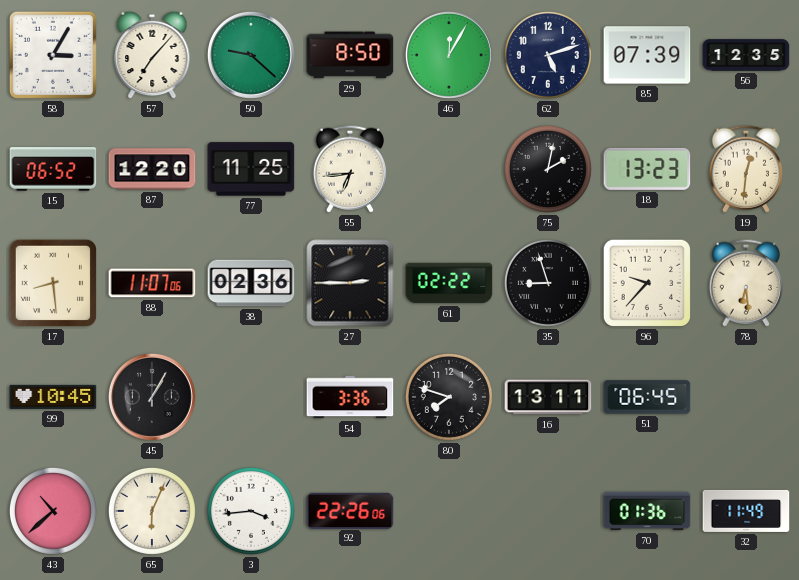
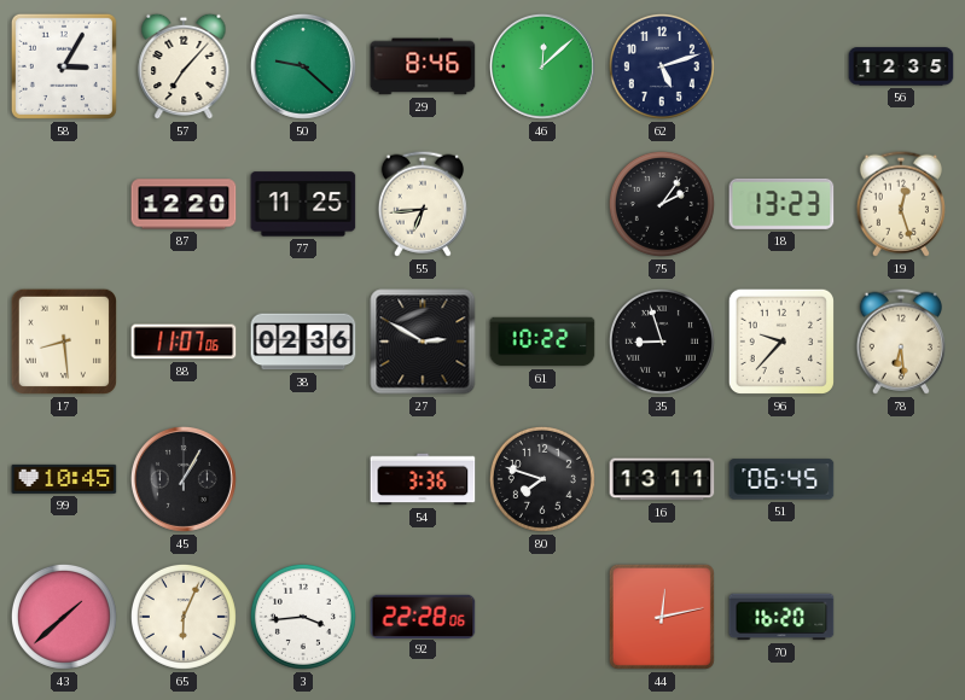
29: 8:50 -> 8:46
46: 12:05 -> 12:08
85: 07:39 -> none
15: 06:52 -> none
75: 2:02 -> 2:06
19: 12:31 -> 12:27
27: 2:45 -> 2:50
61: 02:22 -> 10:22
43: 10:38 -> 1:38
92: 22:26 -> 22:28
44: none -> 12:13
70: 01:36 -> 16:20
32: 11:49 -> none
